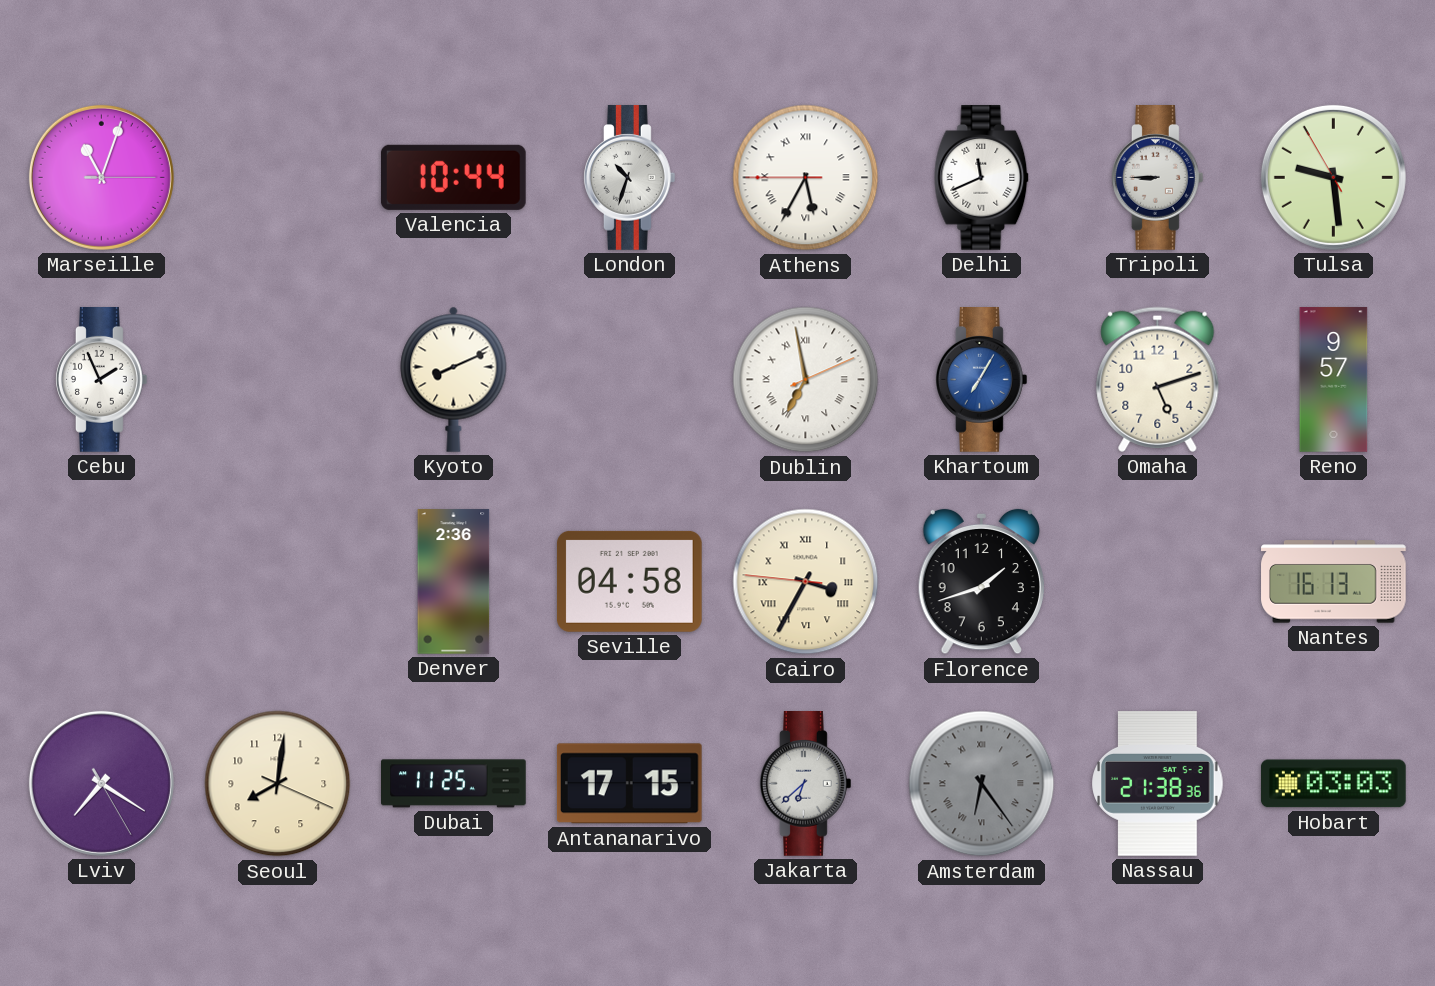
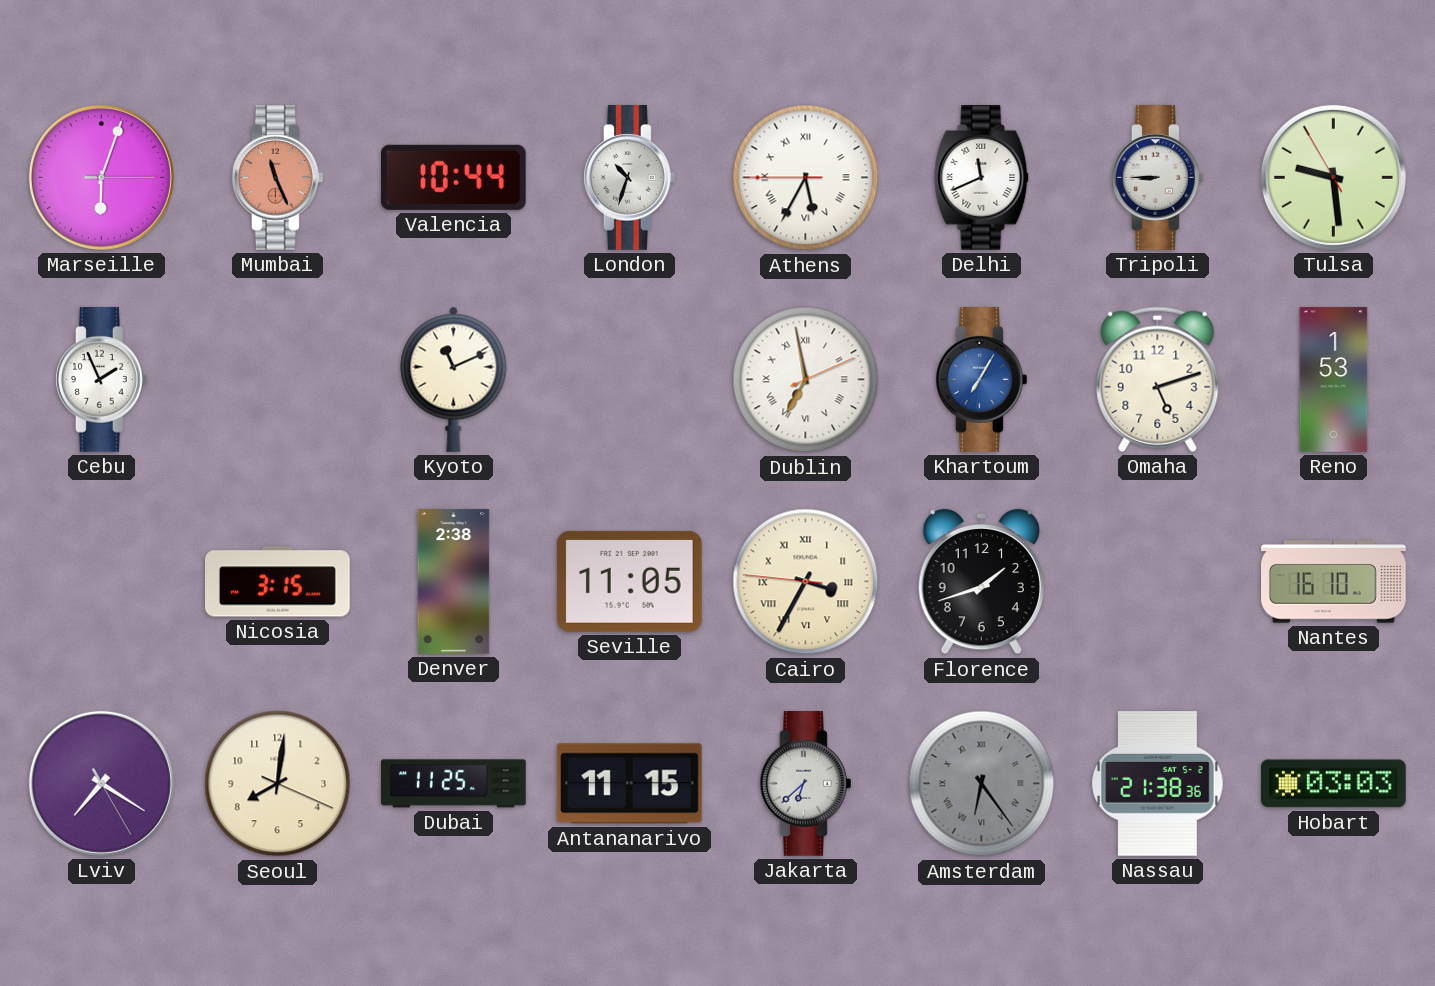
Marseille: 11:03 -> 6:03
Mumbai: none -> 11:26
Kyoto: 8:11 -> 11:11
Reno: 9:57 -> 1:53
Nicosia: none -> 3:15
Denver: 2:36 -> 2:38
Seville: 04:58 -> 11:05
Nantes: 16:13 -> 16:10
Antananarivo: 17:15 -> 11:15
